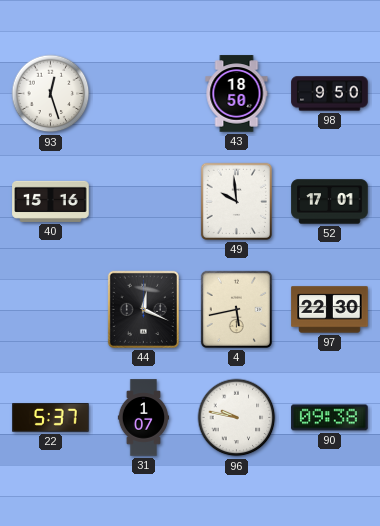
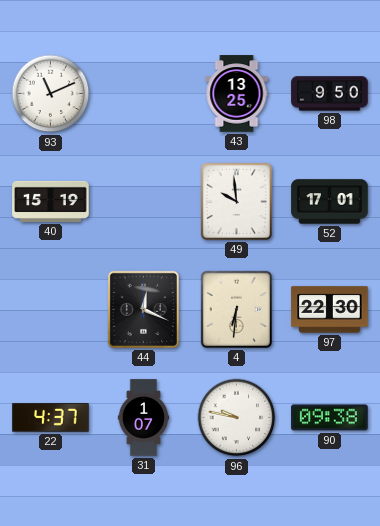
93: 12:27 -> 11:11
43: 18:50 -> 13:25
40: 15:16 -> 15:19
4: 5:43 -> 6:31
22: 5:37 -> 4:37
